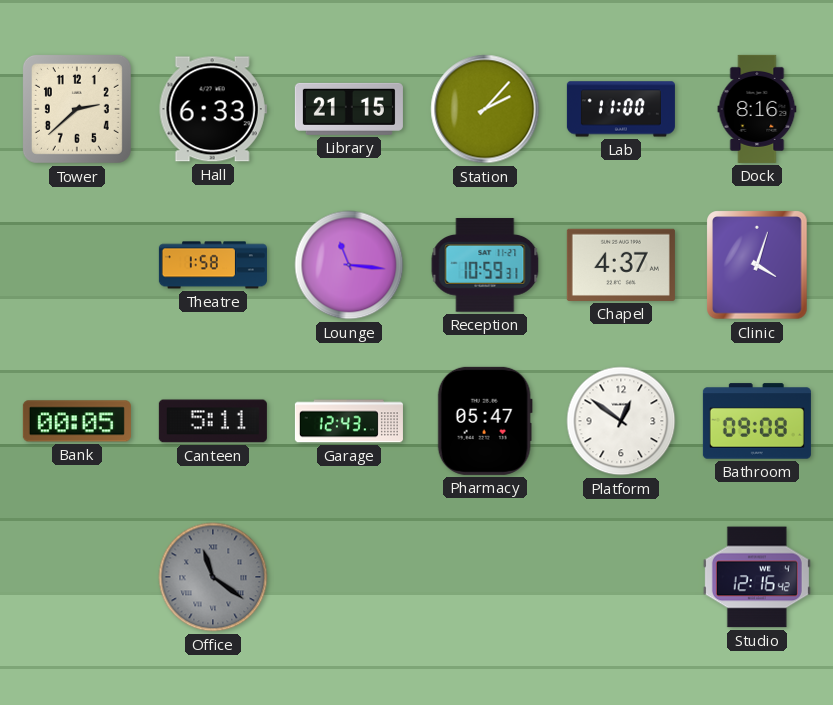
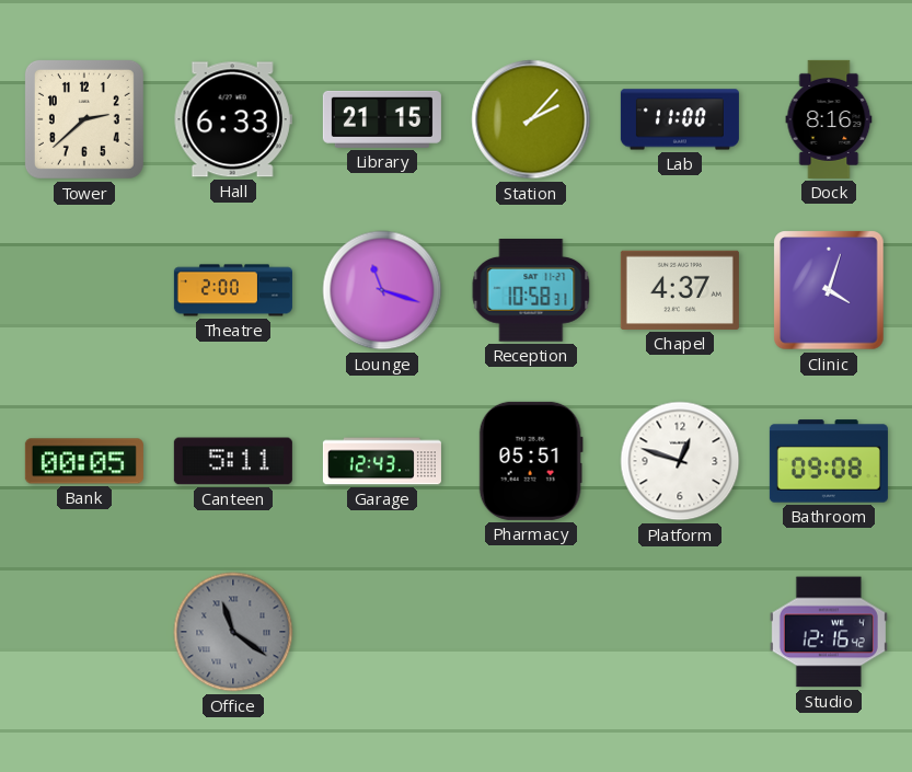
Theatre: 1:58 -> 2:00
Lounge: 11:16 -> 11:18
Reception: 10:59 -> 10:58
Pharmacy: 05:47 -> 05:51
Platform: 12:51 -> 12:48
